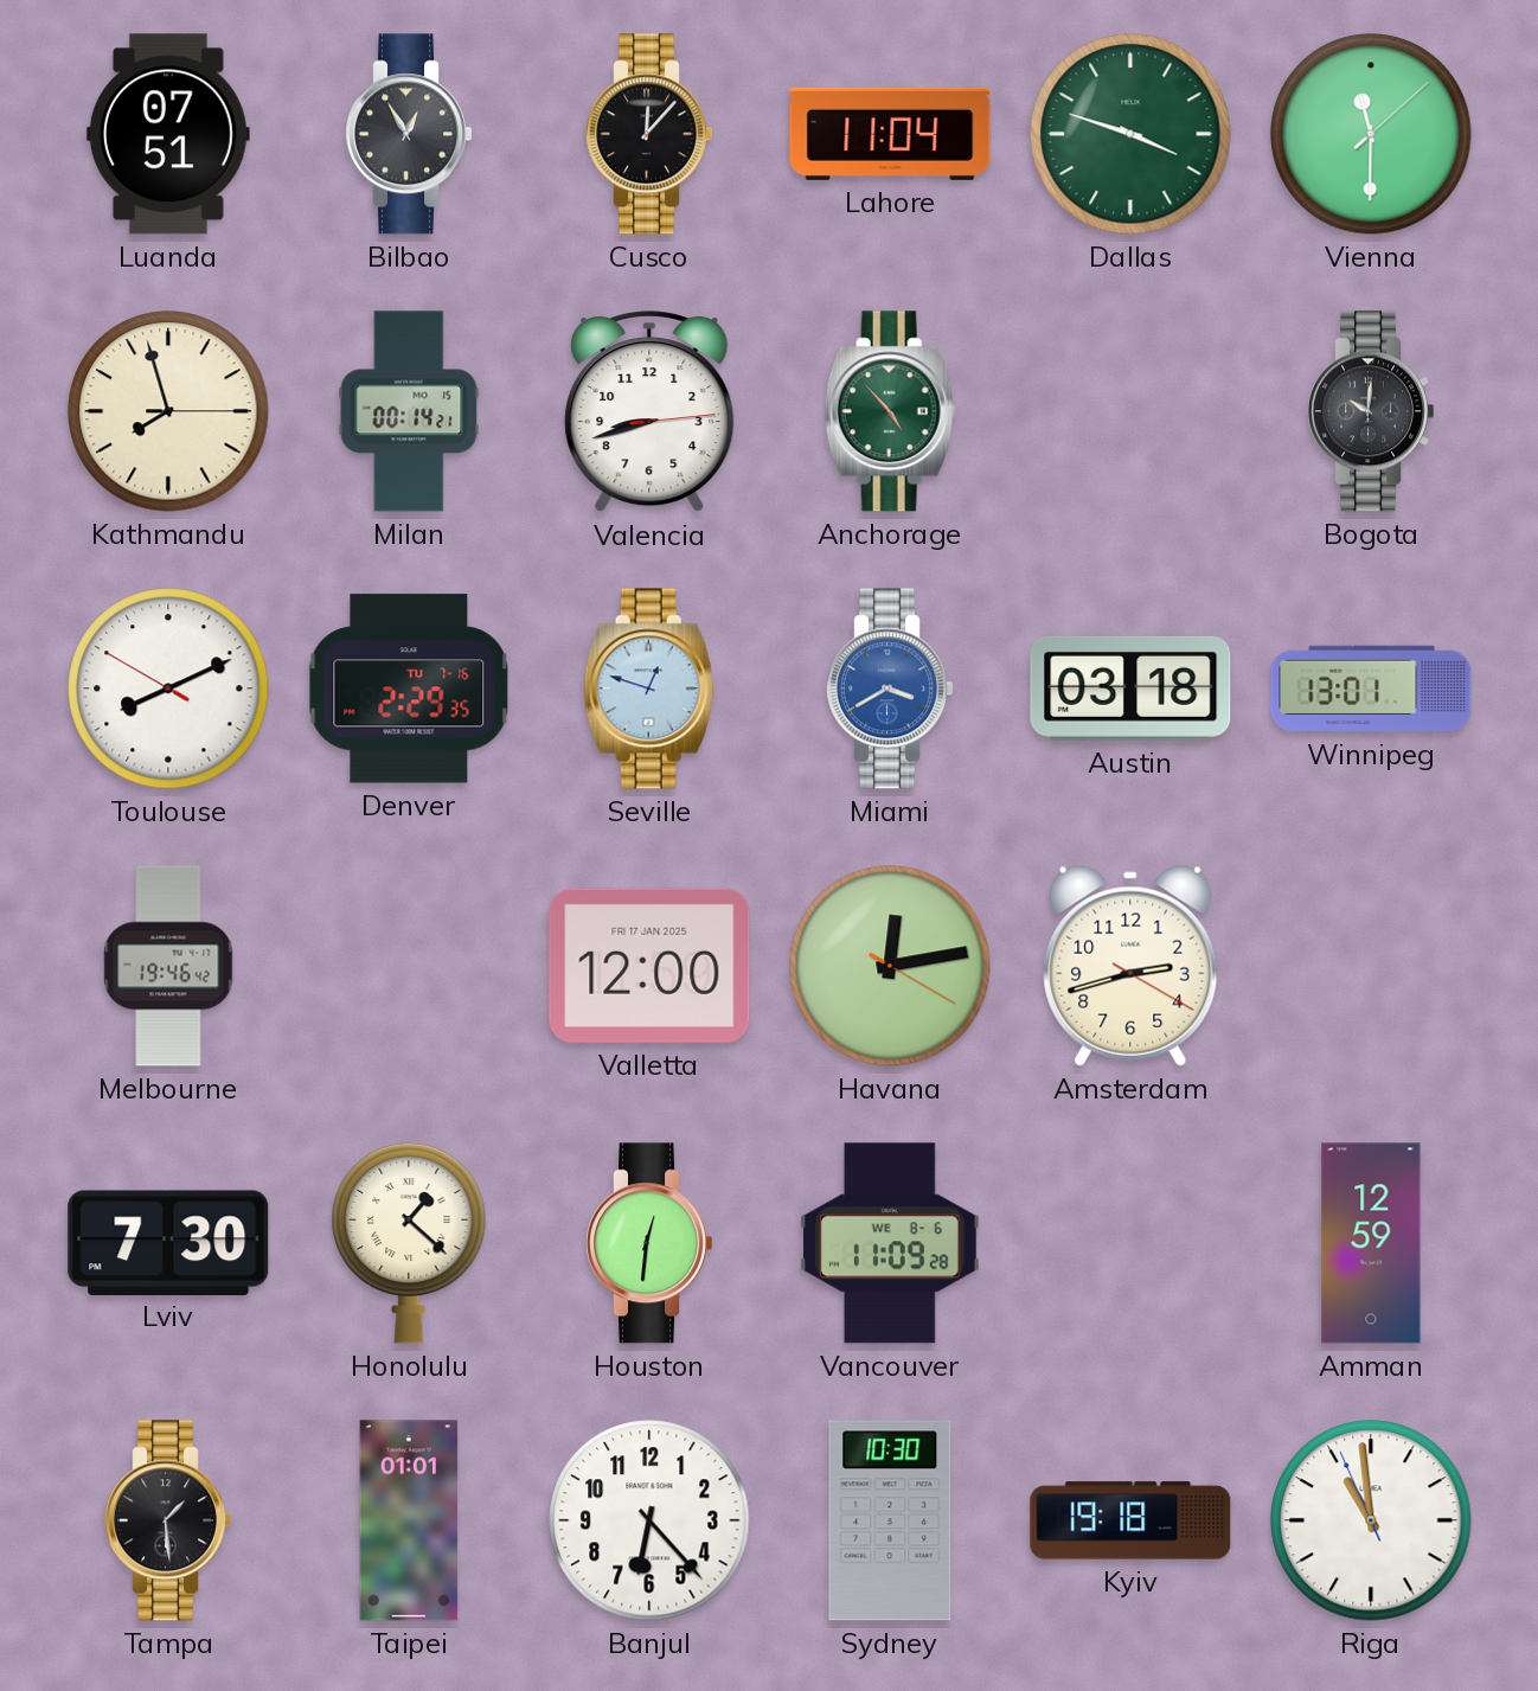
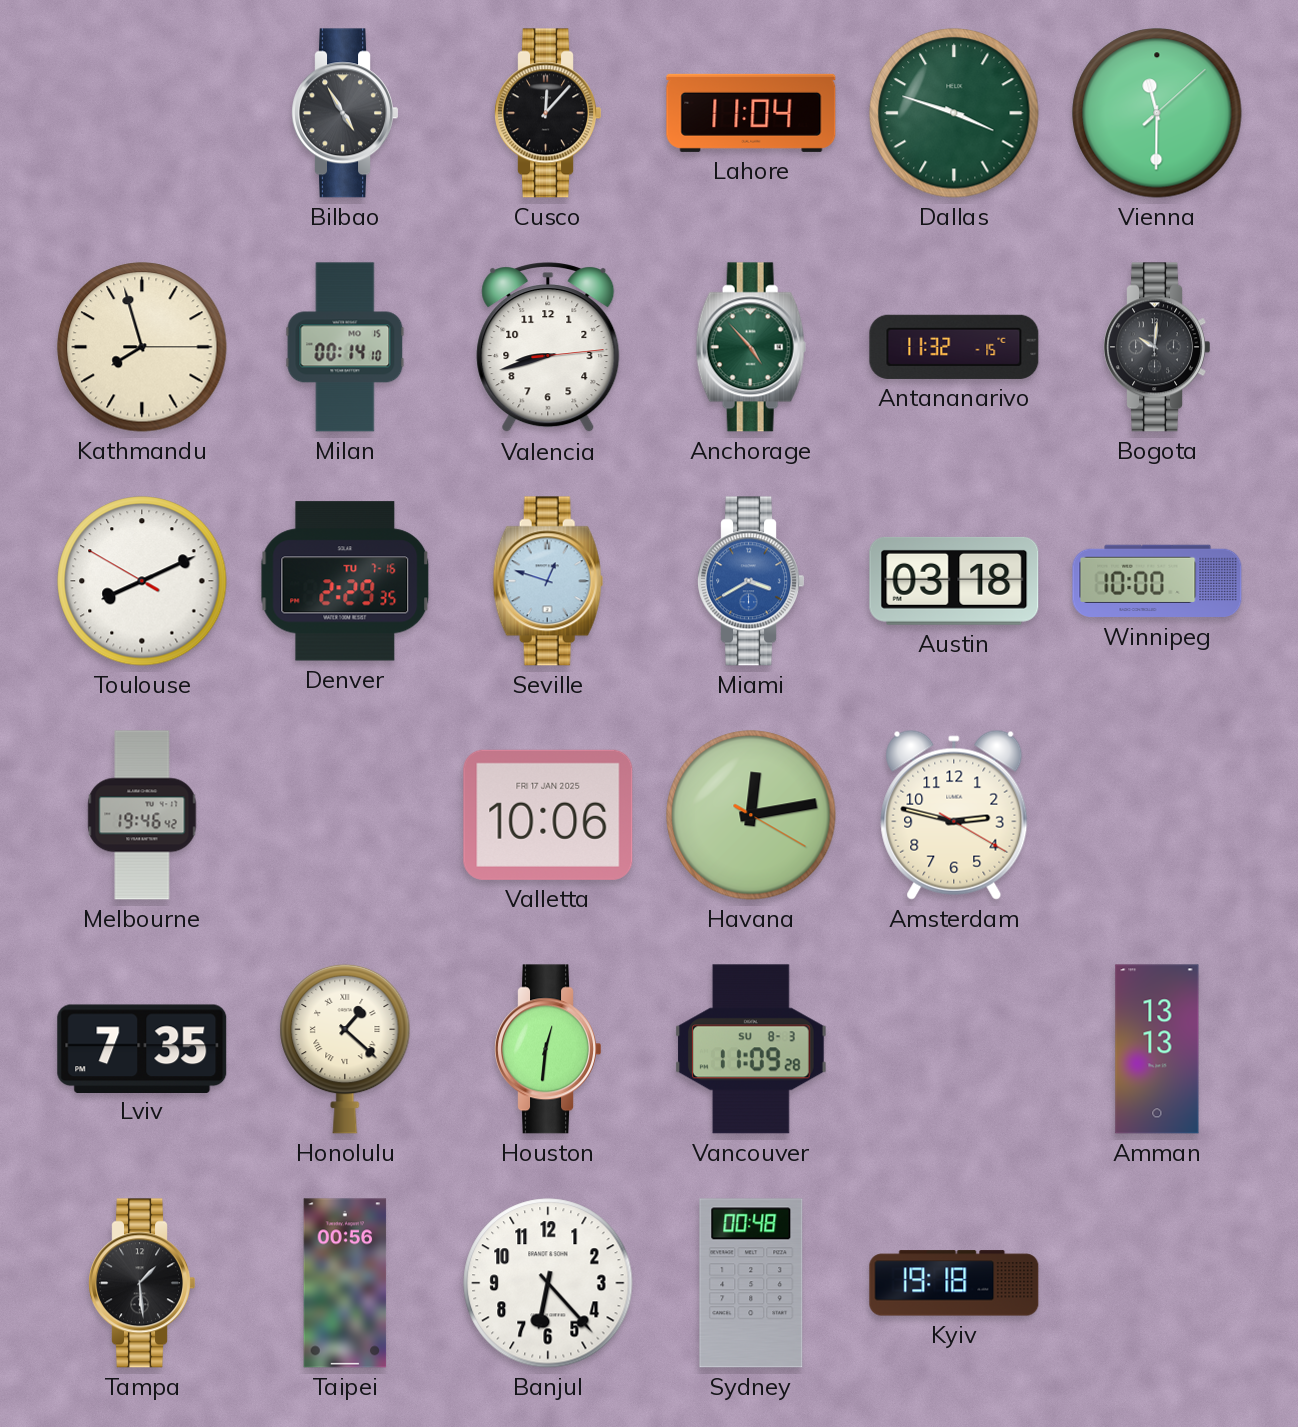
Luanda: 07:51 -> none
Bilbao: 12:55 -> 4:55
Milan: 00:14:21 -> 00:14:10
Antananarivo: none -> 11:32
Winnipeg: 13:01 -> 10:00
Valletta: 12:00 -> 10:06
Amsterdam: 2:42 -> 2:47
Lviv: 7:30 -> 7:35
Vancouver date: WE 8-6 -> SU 8-3
Amman: 12:59 -> 13:13
Taipei: 01:01 -> 00:56
Sydney: 10:30 -> 00:48
Riga: 10:58 -> none
